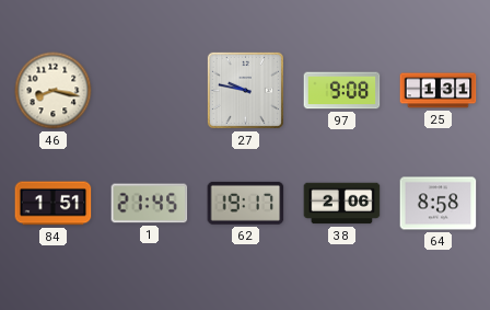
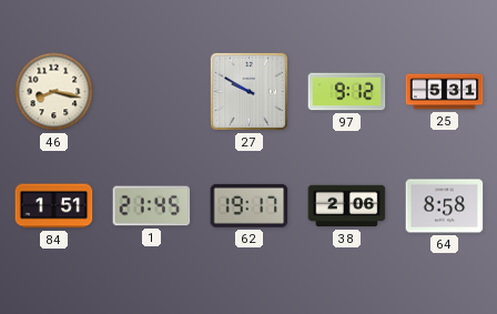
27: 9:47 -> 9:50
97: 9:08 -> 9:12
25: 1:31 -> 5:31
